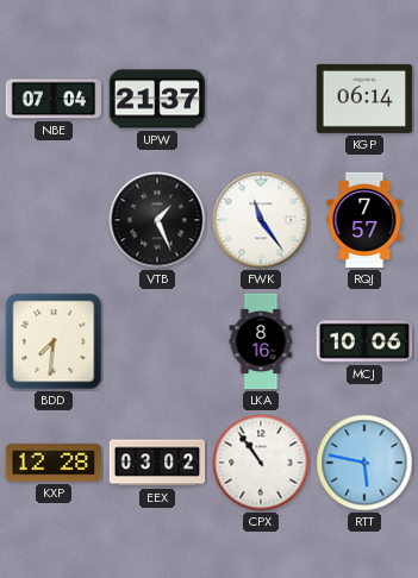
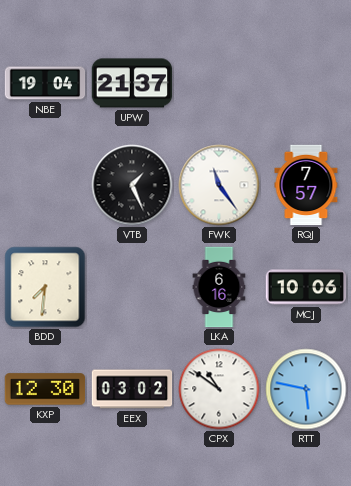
NBE: 07:04 -> 19:04
KGP: 06:14 -> none
LKA: 8:16 -> 6:16
KXP: 12:28 -> 12:30
CPX: 10:54 -> 10:51
